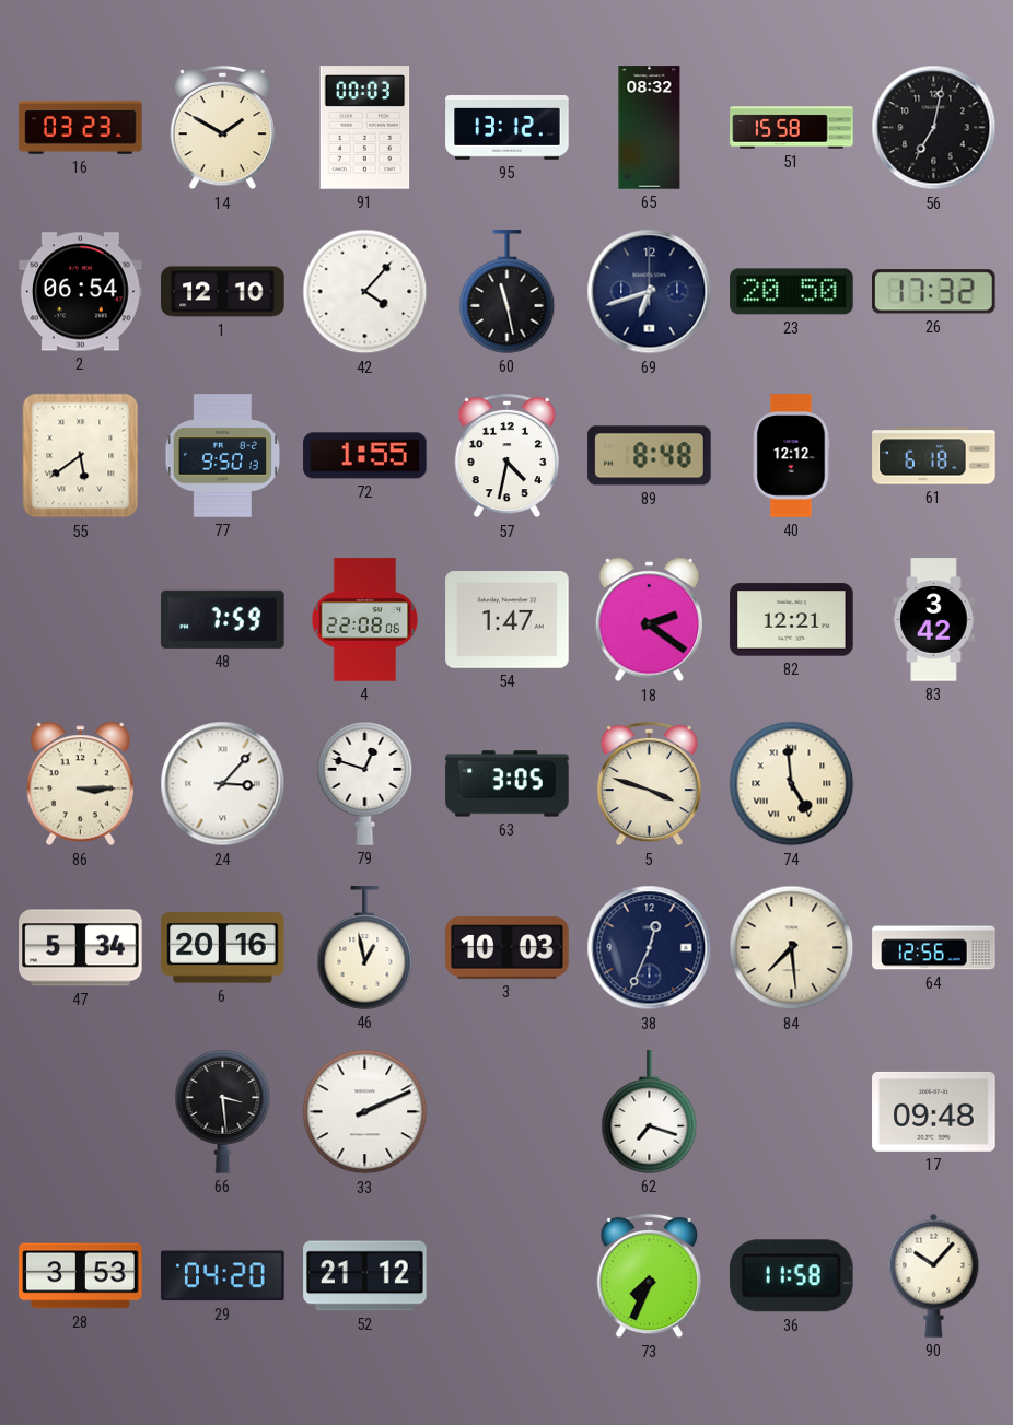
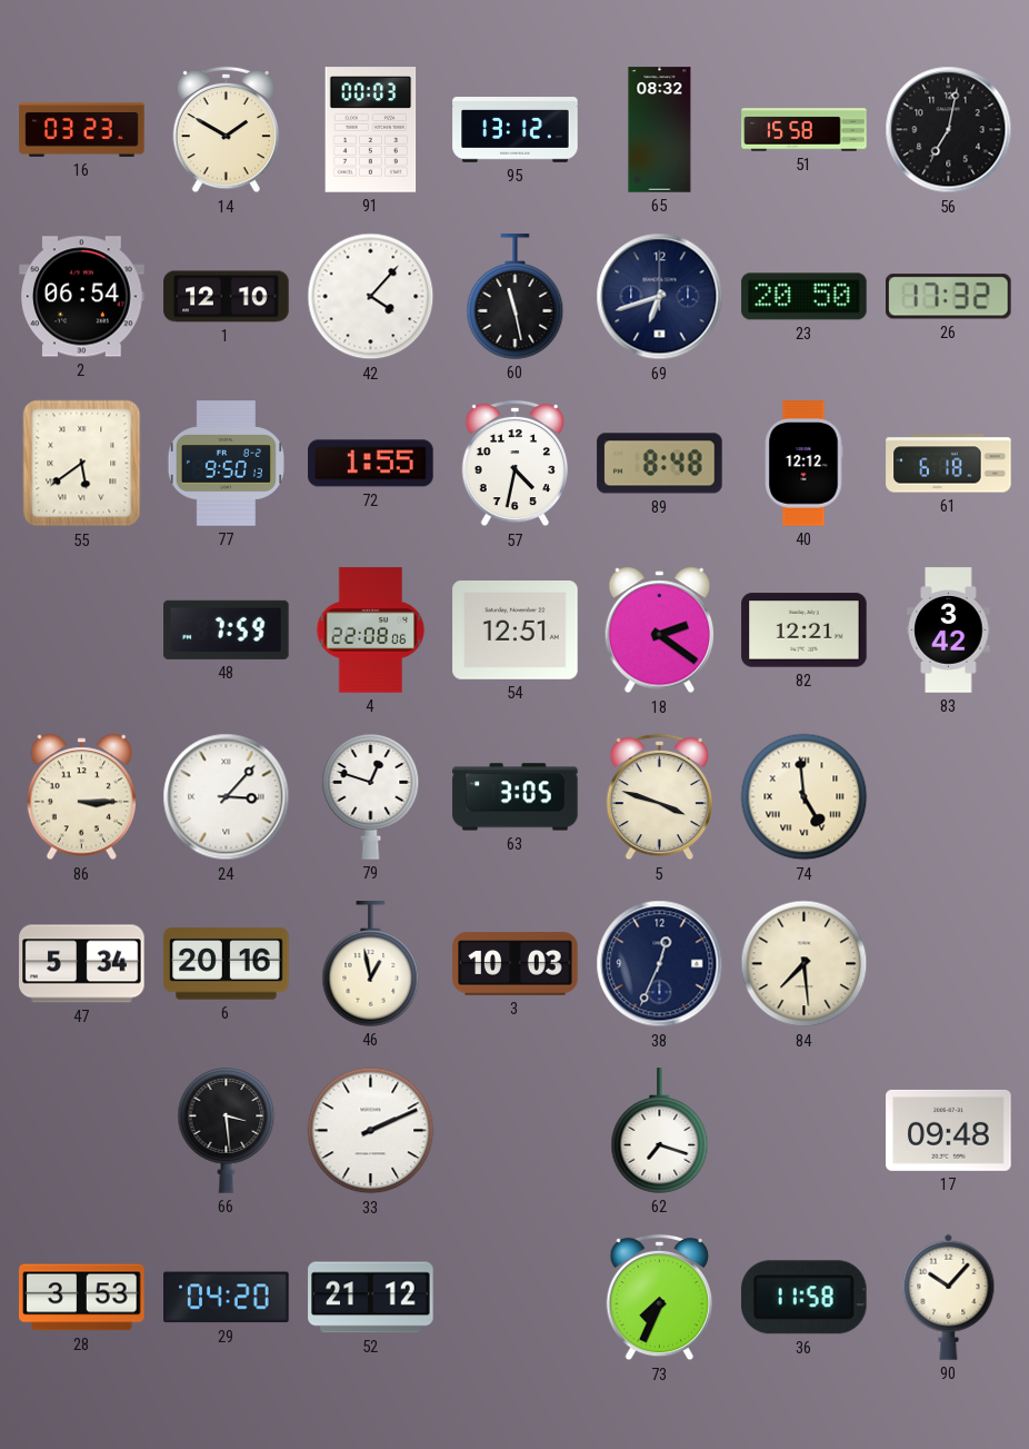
54: 1:47 -> 12:51
64: 12:56 -> none
